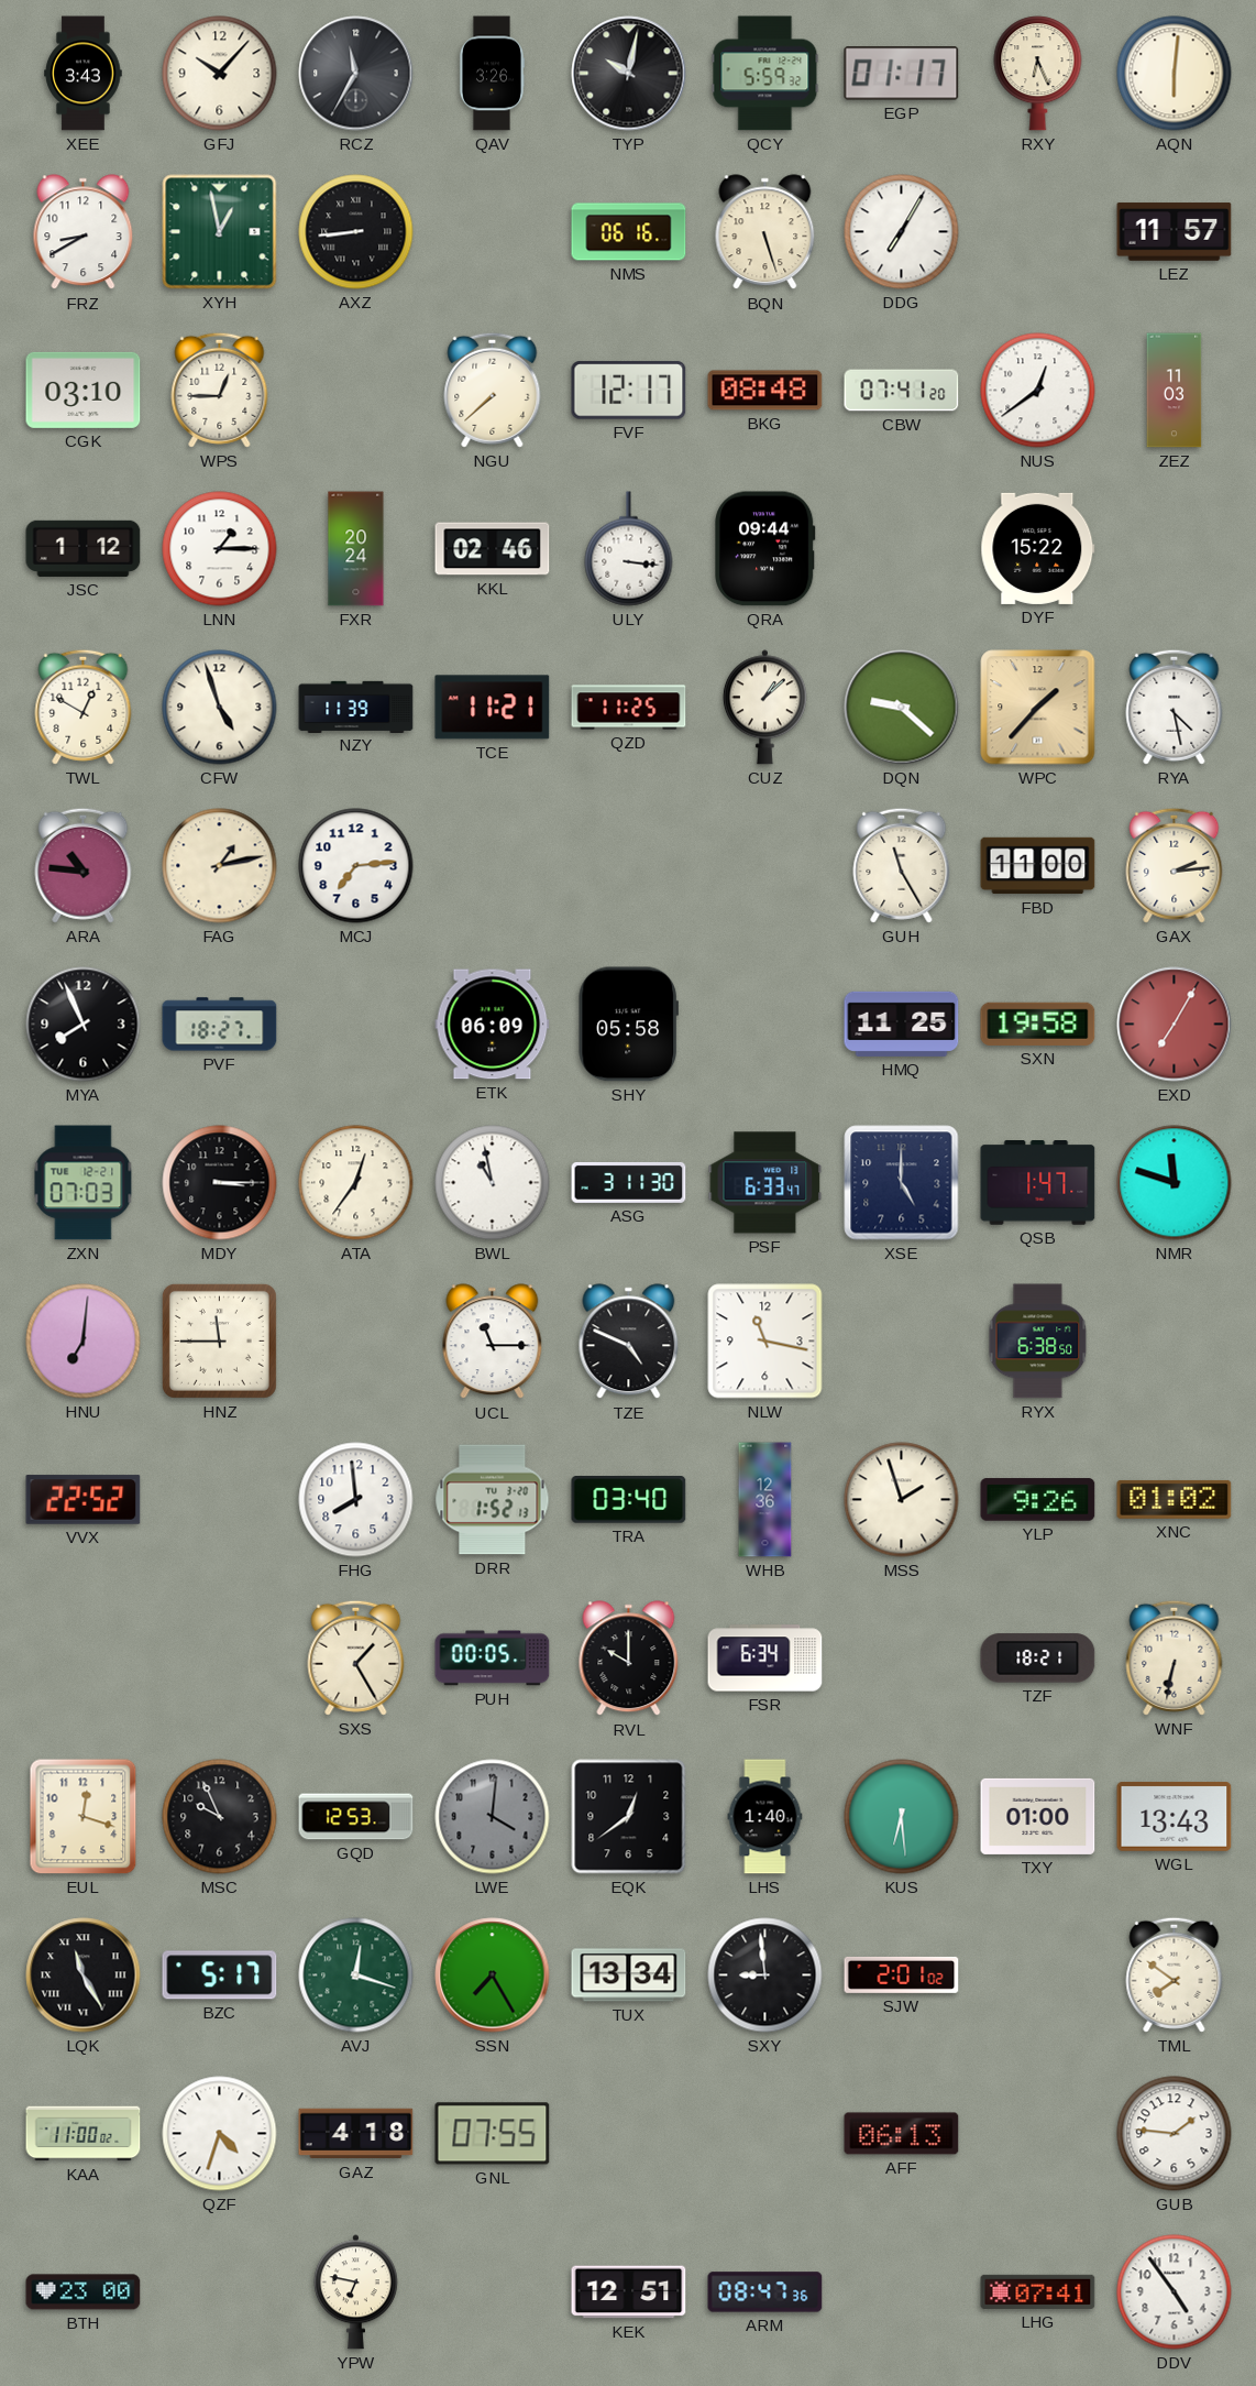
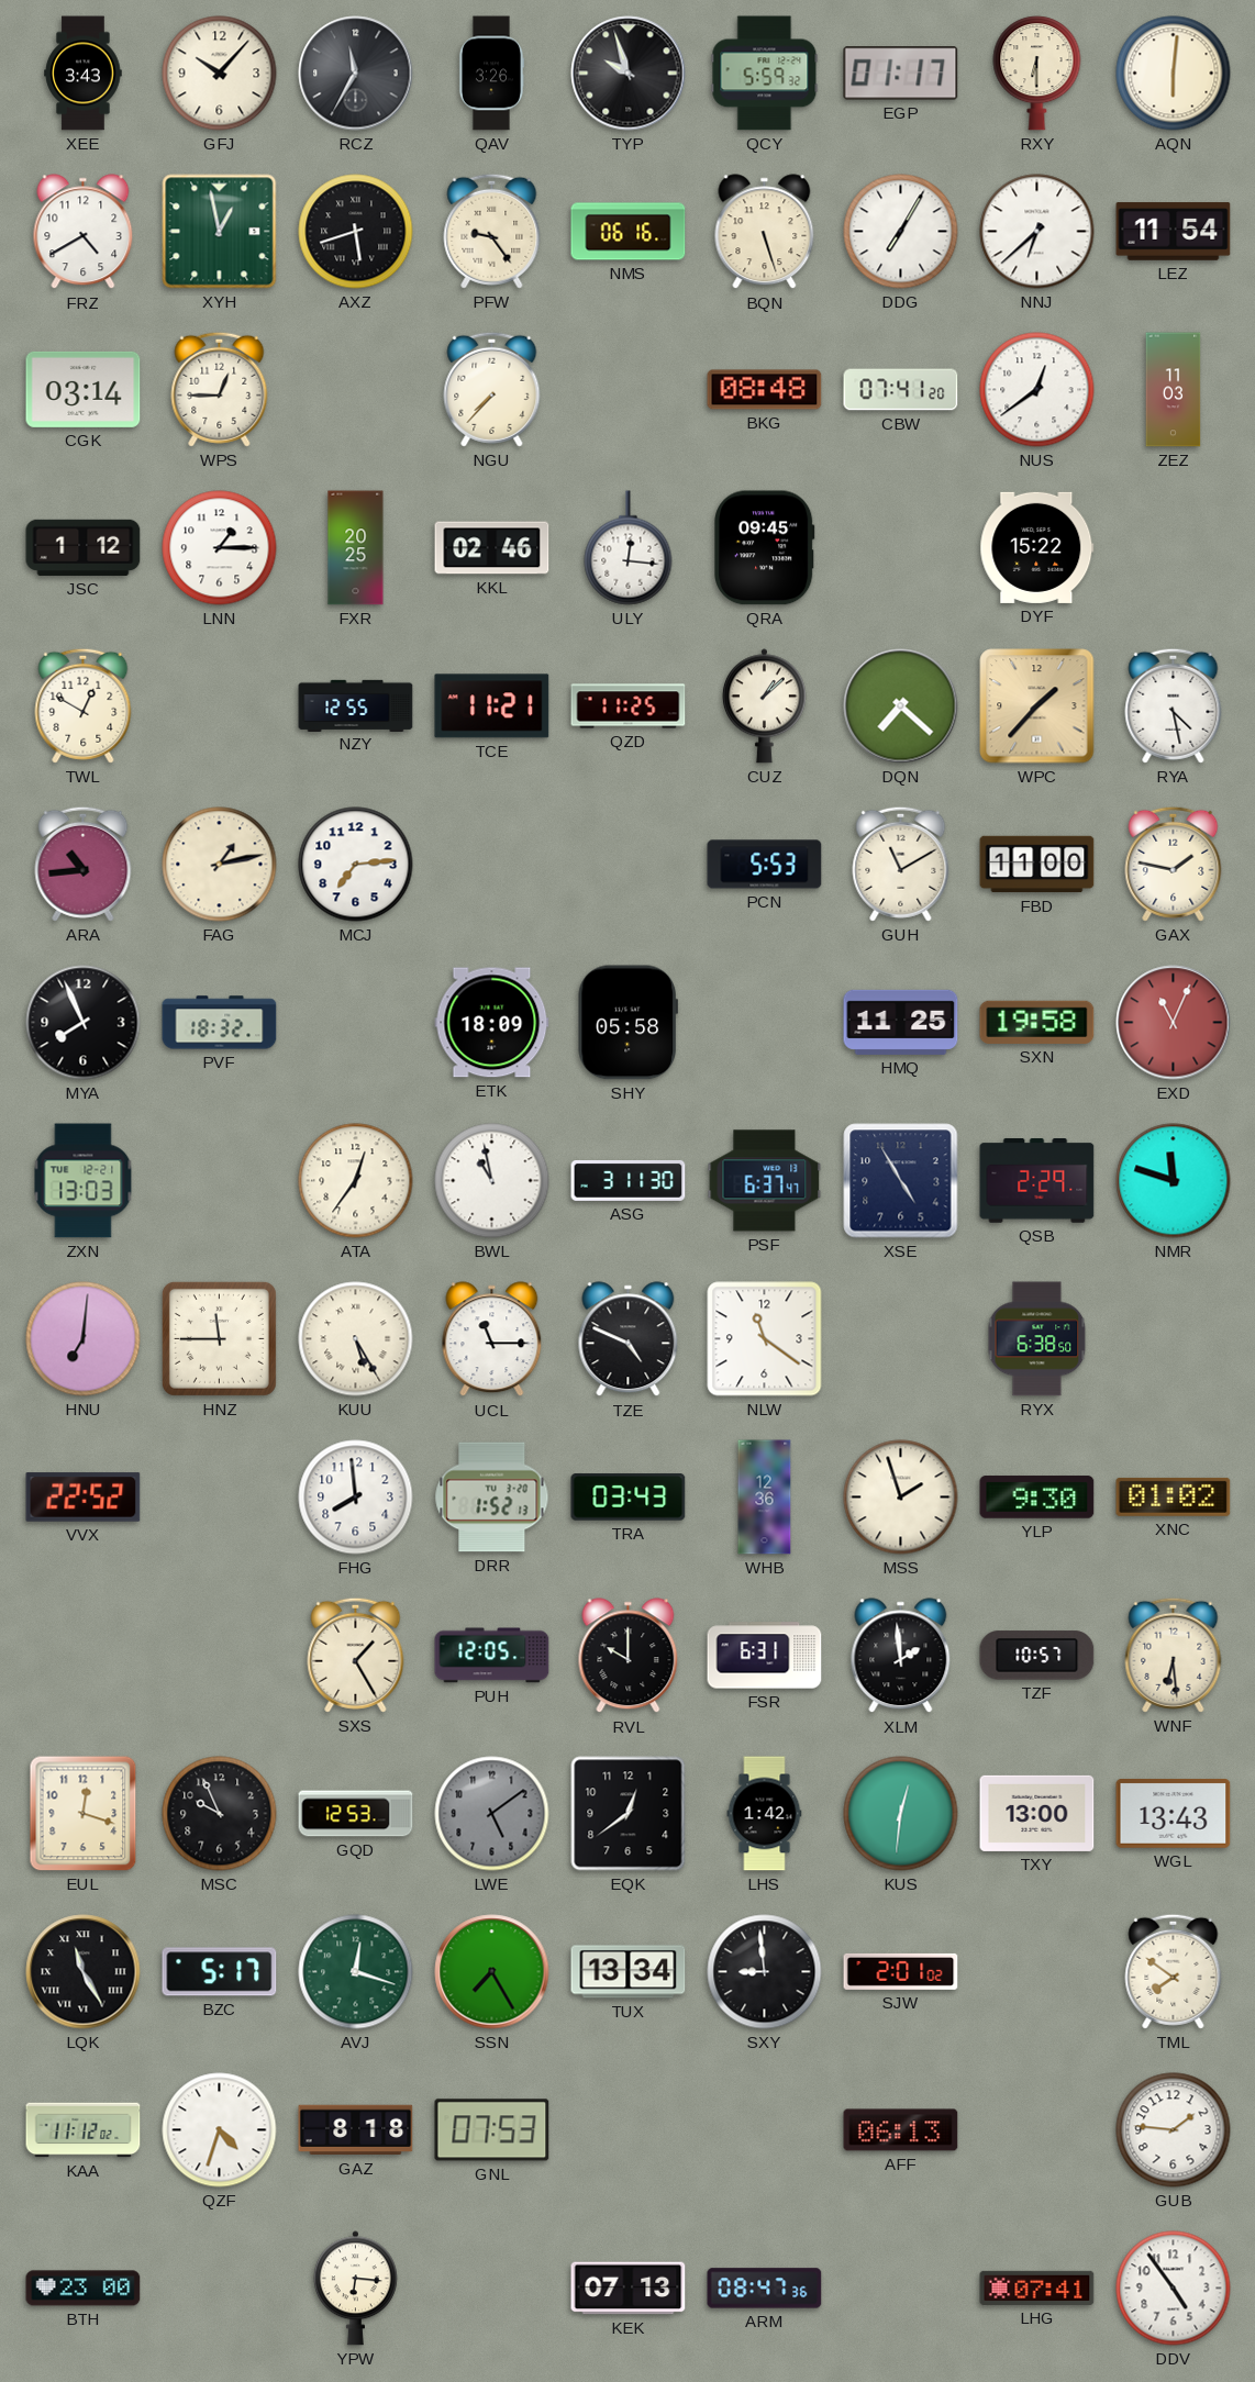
TYP: 10:02 -> 9:57
RXY: 6:26 -> 6:30
FRZ: 8:40 -> 4:40
AXZ: 8:44 -> 5:42
PFW: none -> 9:24
NNJ: none -> 6:38
LEZ: 11:57 -> 11:54
CGK: 03:10 -> 03:14
NGU: 7:38 -> 7:37
FVF: 12:17 -> none
FXR: 20:24 -> 20:25
ULY: 3:16 -> 12:16
QRA: 09:44 -> 09:45
CFW: 4:57 -> none
NZY: 11:39 -> 12:55
DQN: 9:22 -> 7:22
ARA: 10:46 -> 10:44
PCN: none -> 5:53
GUH: 11:25 -> 11:10
GAX: 2:14 -> 1:47
PVF: 18:27 -> 18:32
ETK: 06:09 -> 18:09
EXD: 7:05 -> 11:04
ZXN: 07:03 -> 13:03
MDY: 3:15 -> none
PSF: 6:33 -> 6:37
XSE: 5:00 -> 4:55
QSB: 1:47 -> 2:29
KUU: none -> 5:25
NLW: 11:17 -> 11:21
TRA: 03:40 -> 03:43
YLP: 9:26 -> 9:30
PUH: 00:05 -> 12:05
FSR: 6:34 -> 6:31
XLM: none -> 1:59
TZF: 18:21 -> 10:57
WNF: 6:32 -> 6:29
LWE: 4:01 -> 5:09
LHS: 1:40 -> 1:42
KUS: 6:29 -> 12:31
TXY: 01:00 -> 13:00
KAA: 11:00 -> 11:12
GAZ: 4:18 -> 8:18
GNL: 07:55 -> 07:53
YPW: 6:47 -> 6:16
KEK: 12:51 -> 07:13
